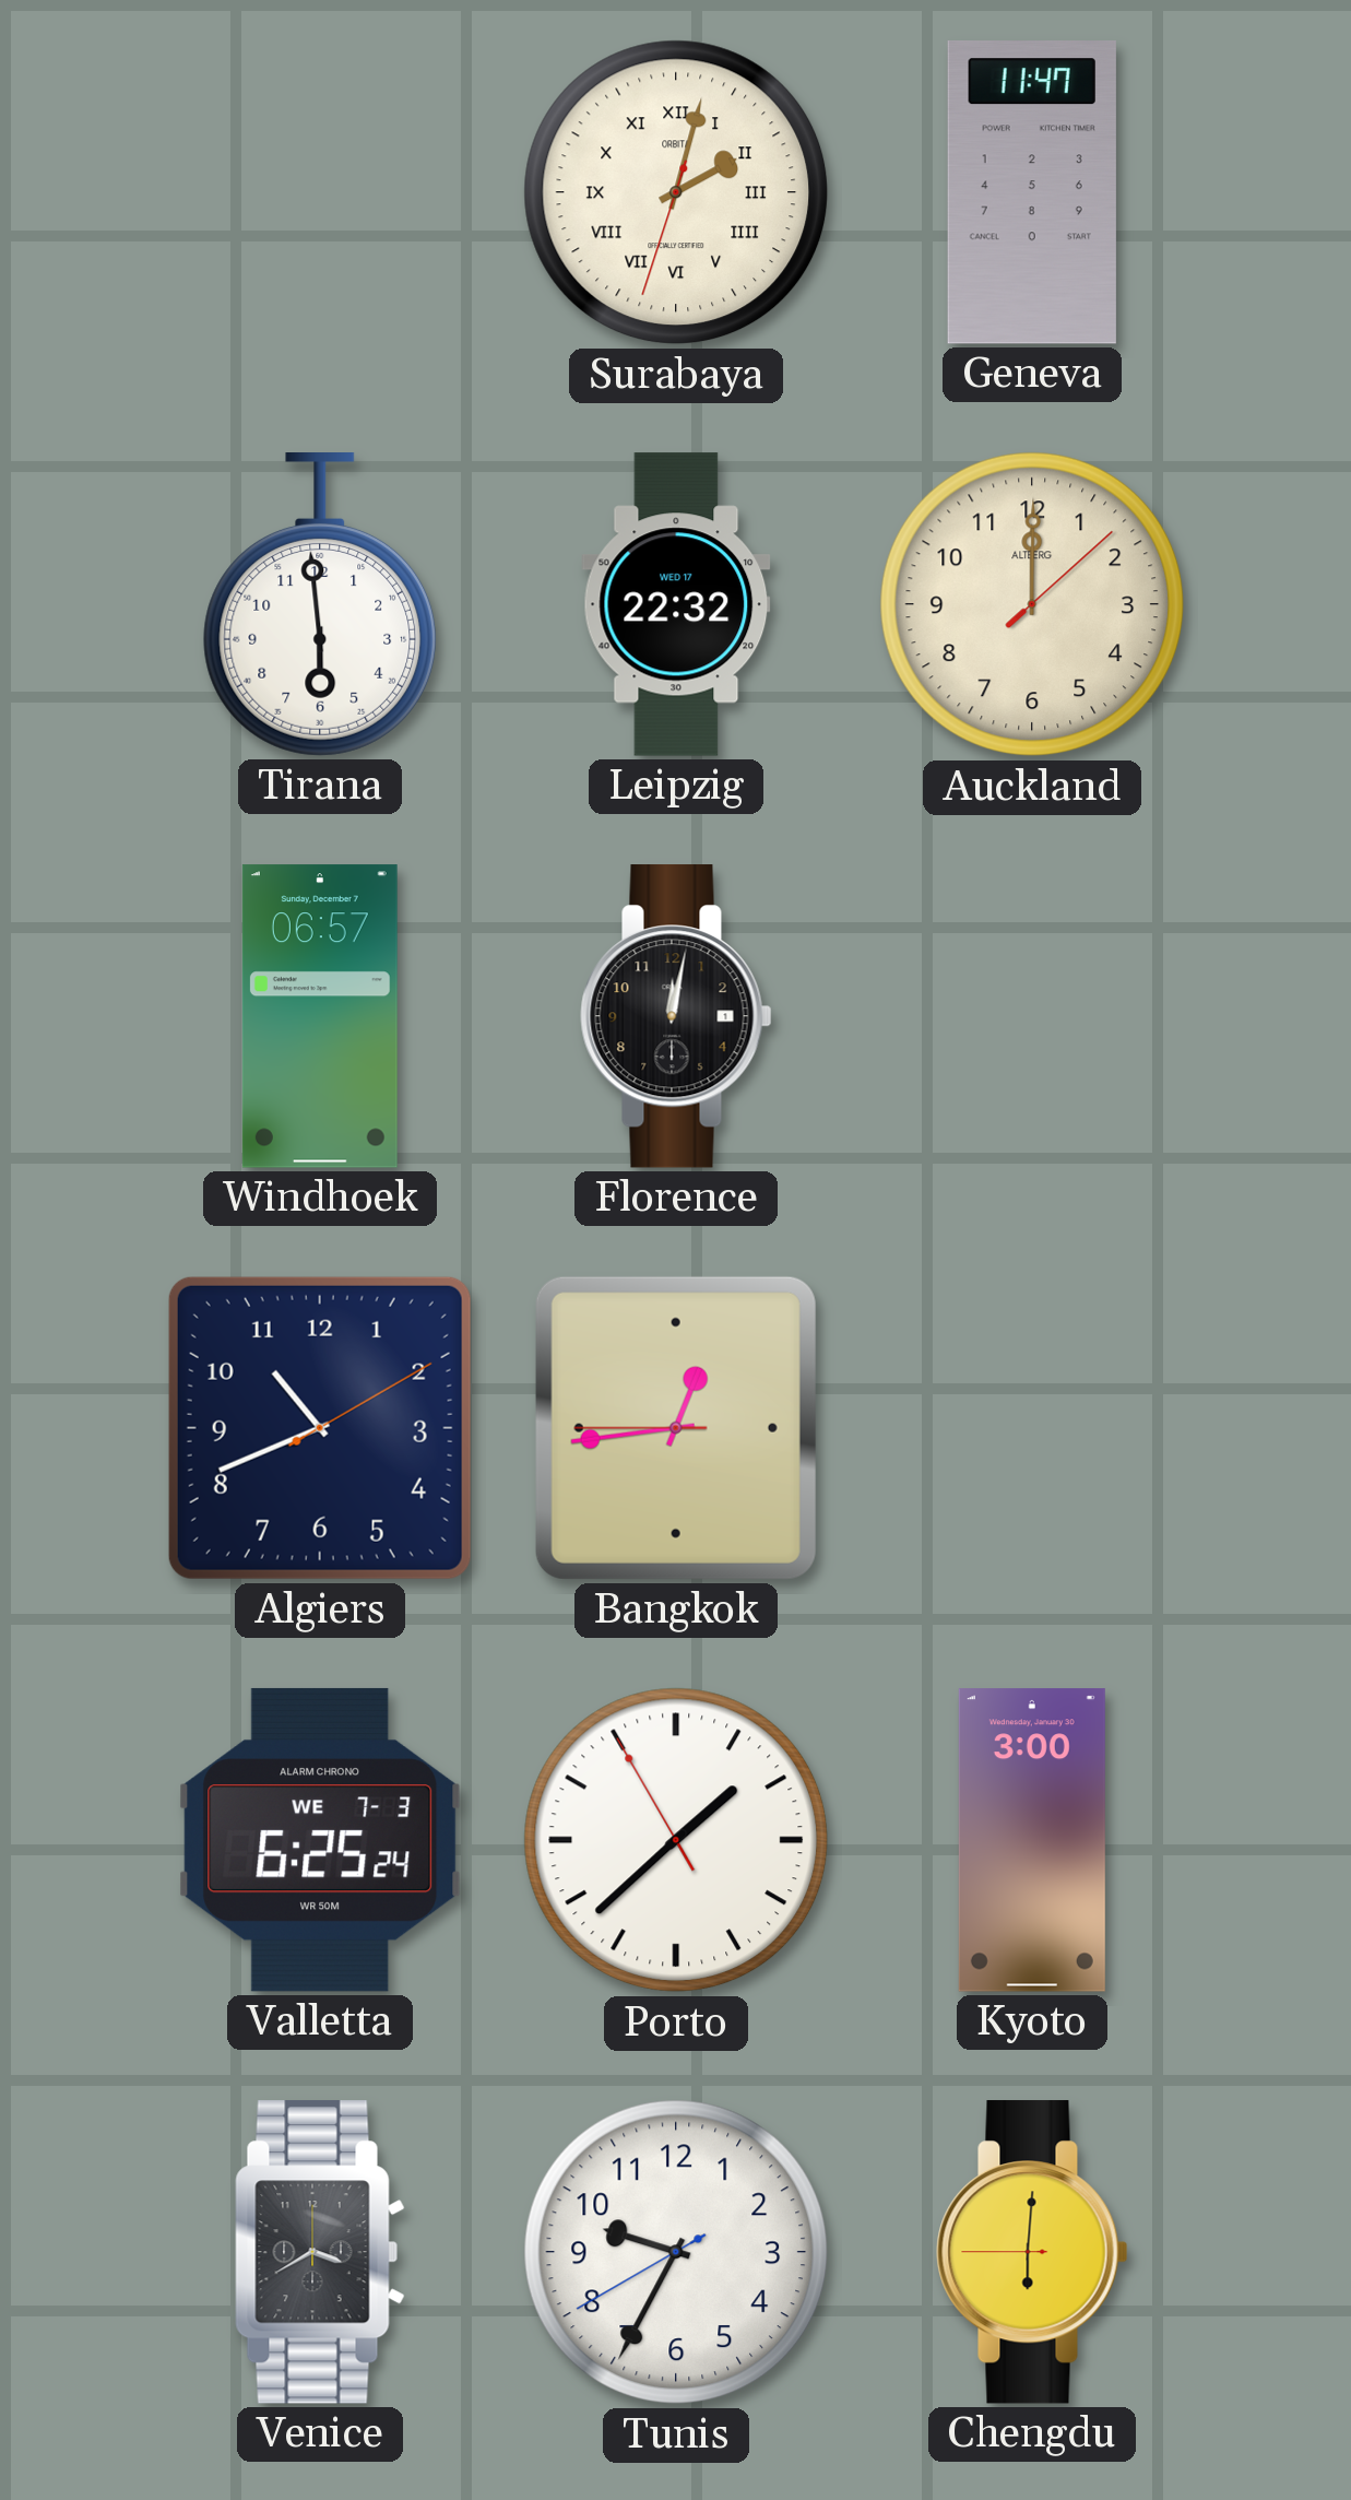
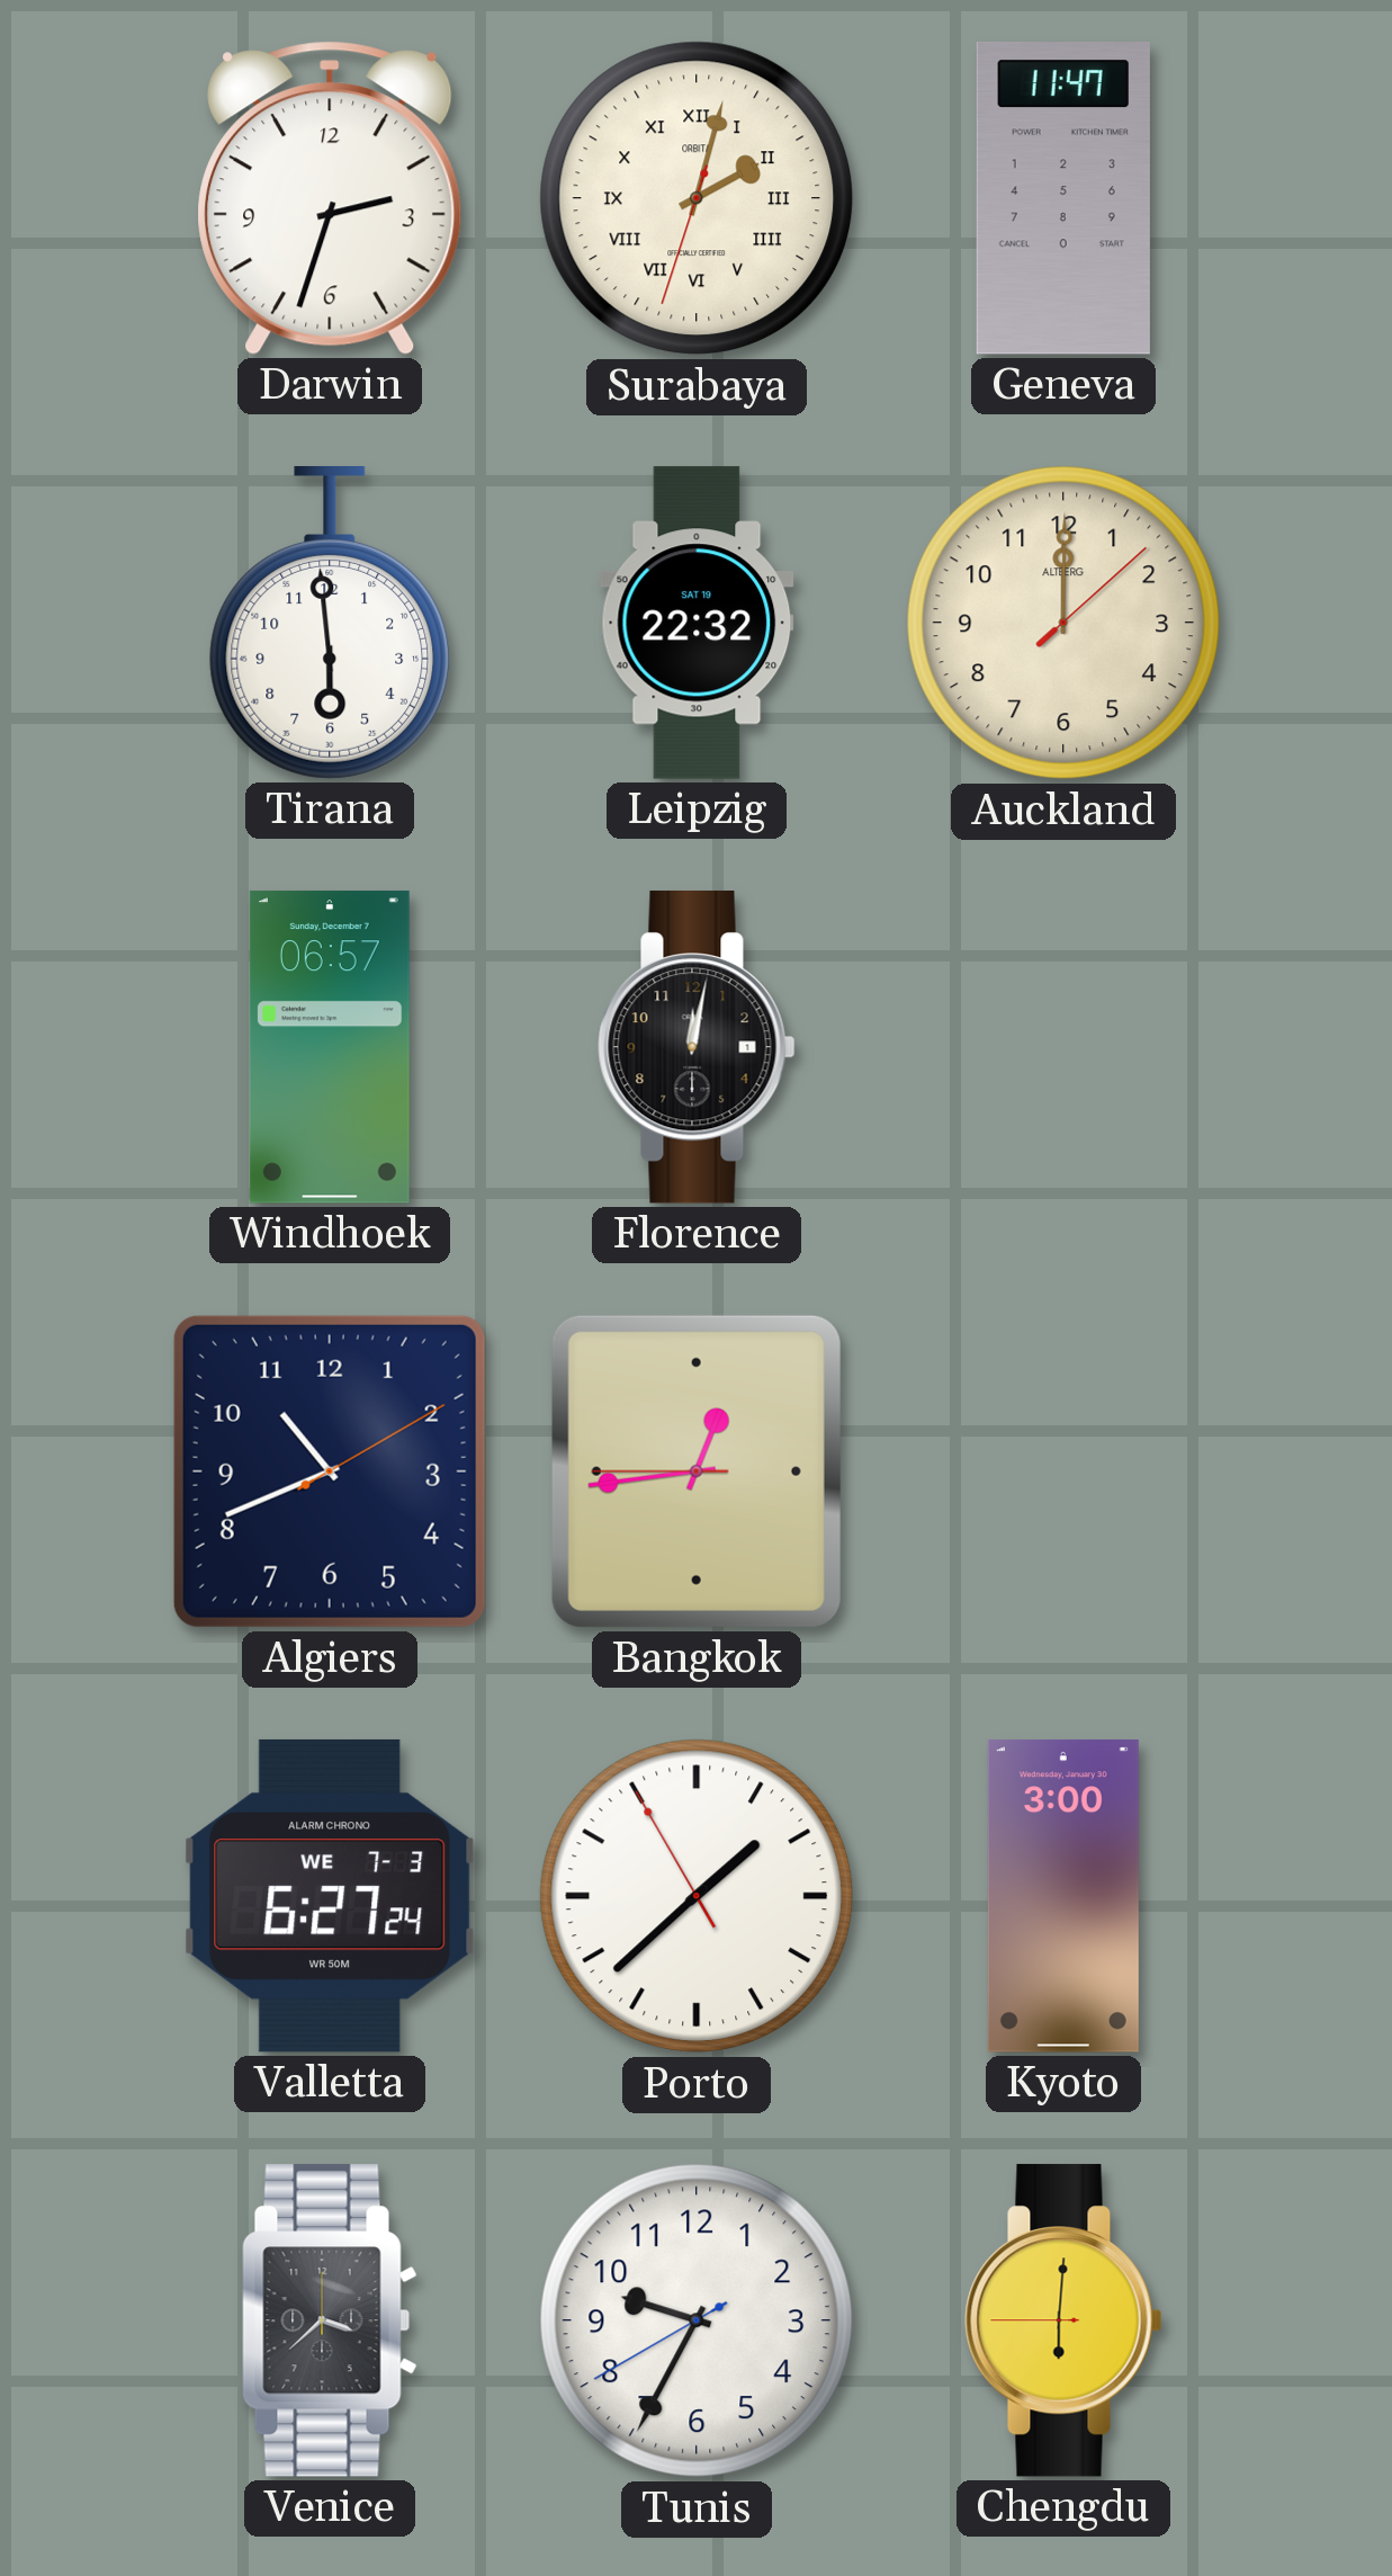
Darwin: none -> 2:33
Leipzig date: WED 17 -> SAT 19
Valletta: 6:25 -> 6:27
Venice: 3:40 -> 3:38
